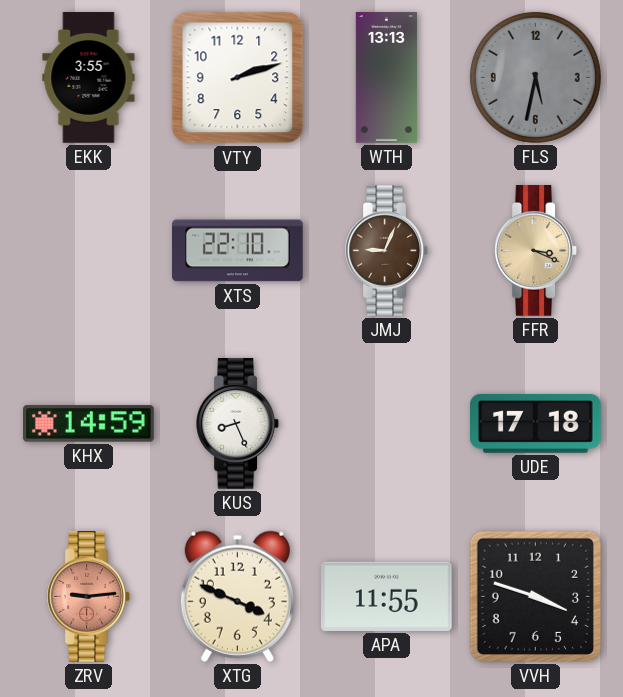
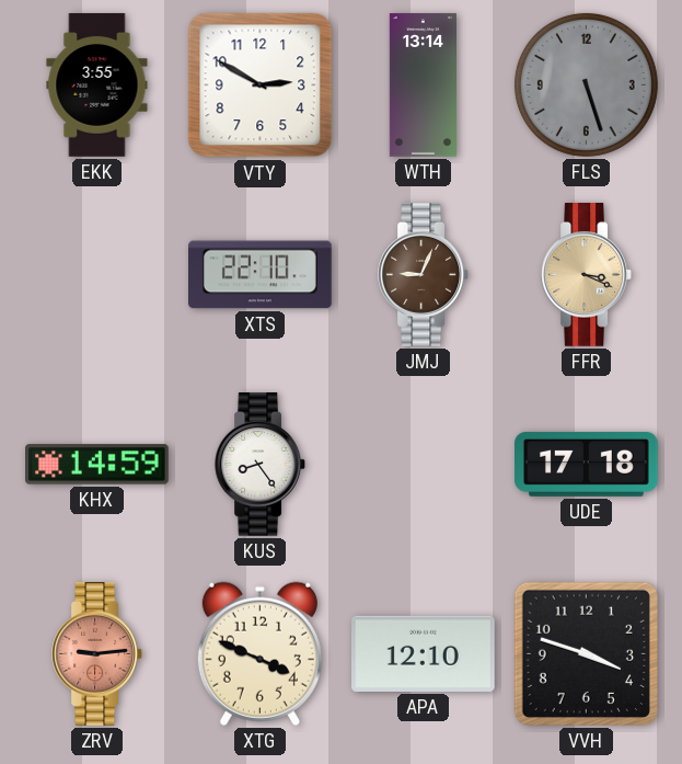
VTY: 2:12 -> 2:50
WTH: 13:13 -> 13:14
FLS: 5:32 -> 5:27
KUS: 8:26 -> 8:24
APA: 11:55 -> 12:10
